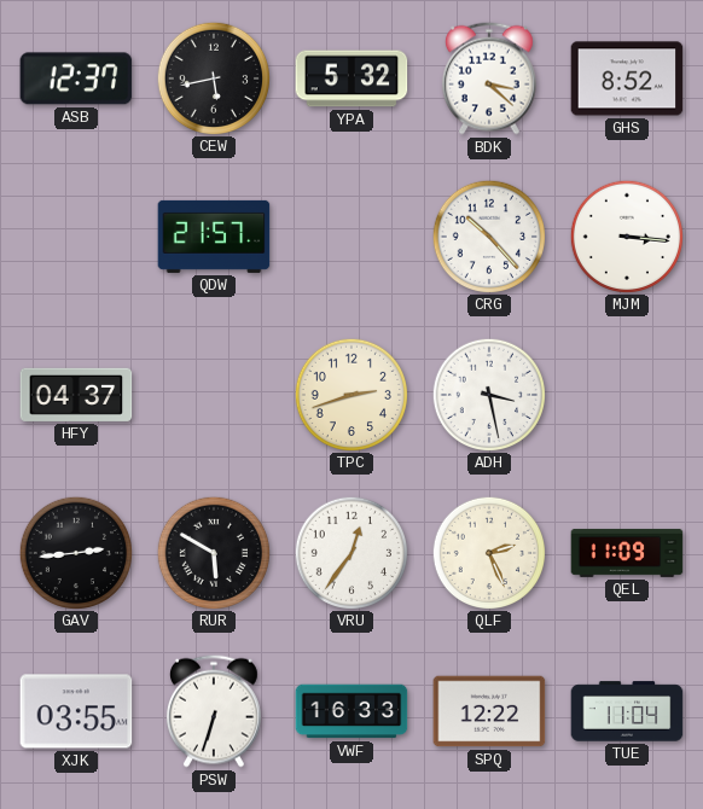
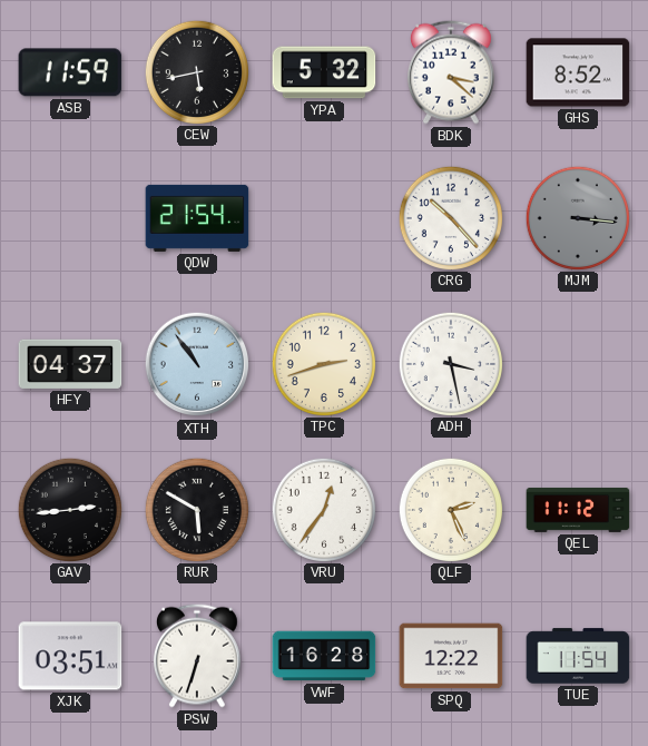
ASB: 12:37 -> 11:59
QDW: 21:57 -> 21:54
MJM dial: white -> grey
XTH: none -> 10:54
QEL: 11:09 -> 11:12
XJK: 03:55 -> 03:51
VWF: 16:33 -> 16:28
TUE: 11:04 -> 11:54
